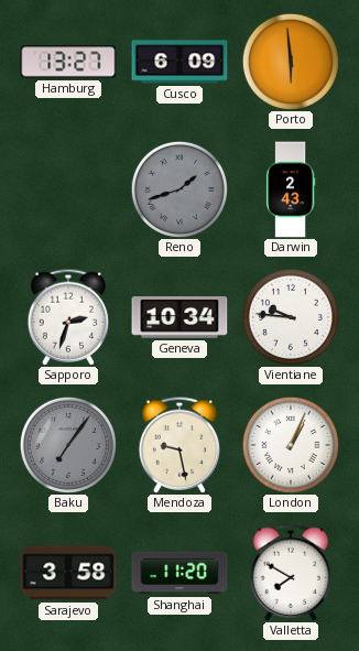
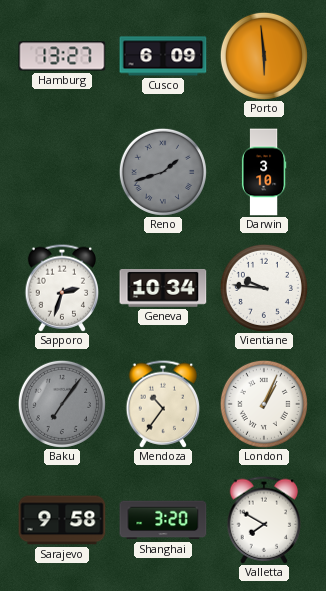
Darwin: 2:43 -> 3:10
Mendoza: 9:28 -> 10:36
Sarajevo: 3:58 -> 9:58
Shanghai: 11:20 -> 3:20
